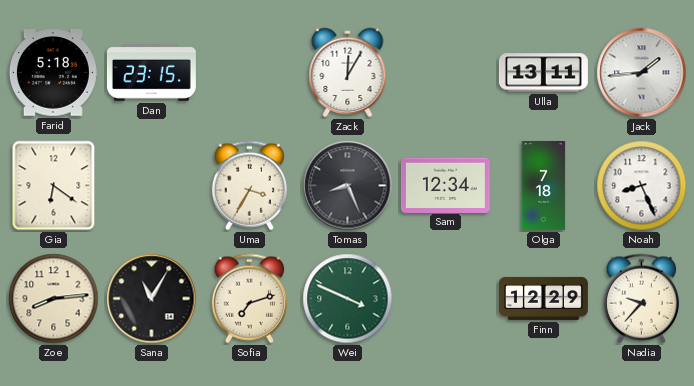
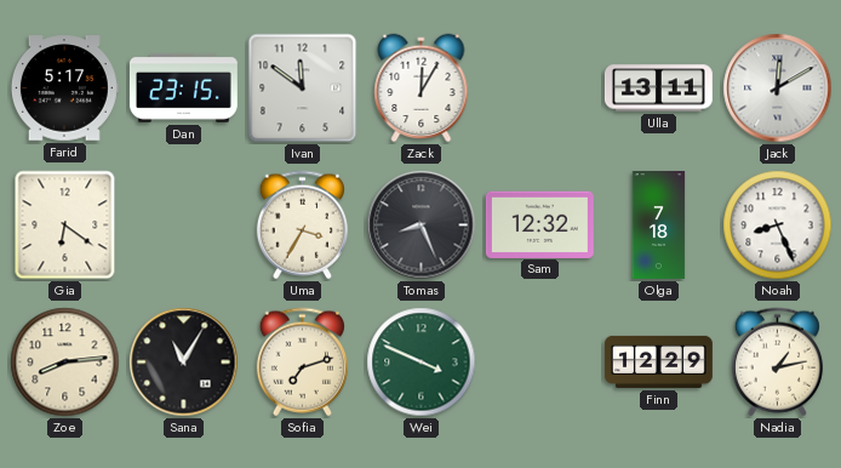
Farid: 5:18 -> 5:17
Ivan: none -> 11:51
Jack: 1:44 -> 12:10
Sam: 12:34 -> 12:32
Nadia: 9:37 -> 1:13
